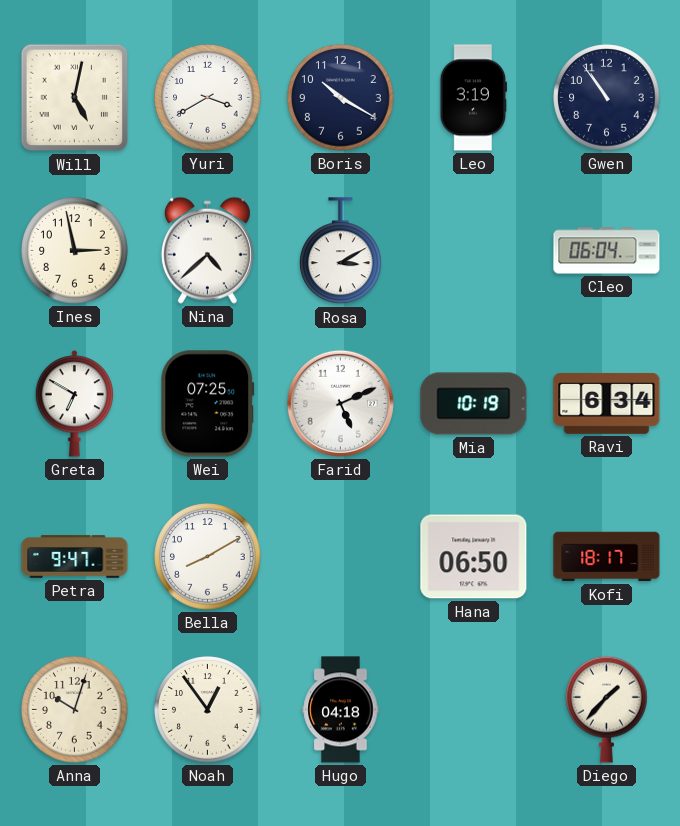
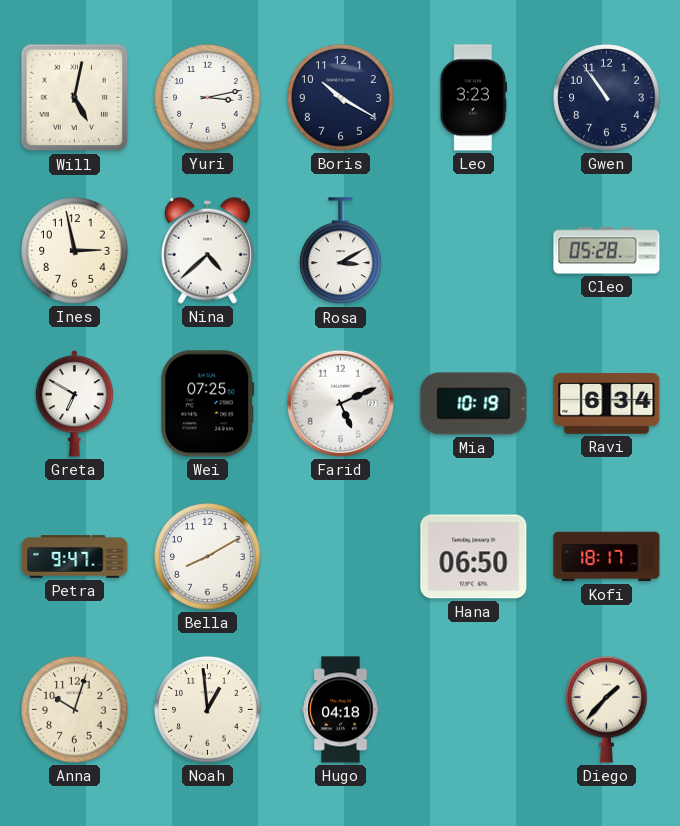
Yuri: 3:40 -> 3:13
Leo: 3:19 -> 3:23
Cleo: 06:04 -> 05:28
Noah: 12:54 -> 12:59
